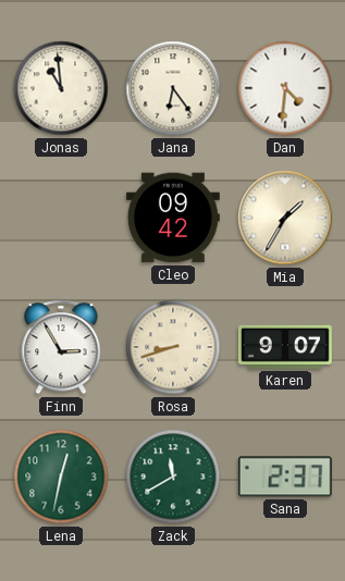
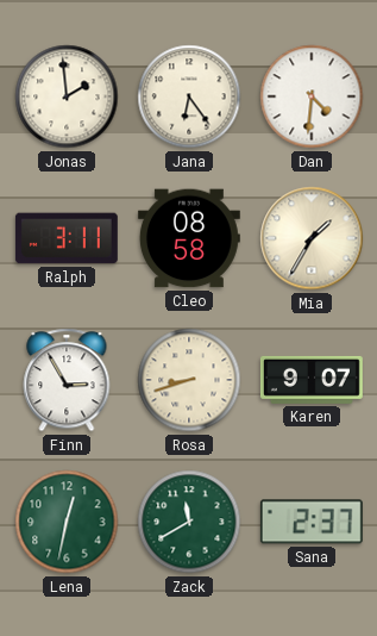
Jonas: 10:59 -> 1:59
Ralph: none -> 3:11
Cleo: 09:42 -> 08:58
